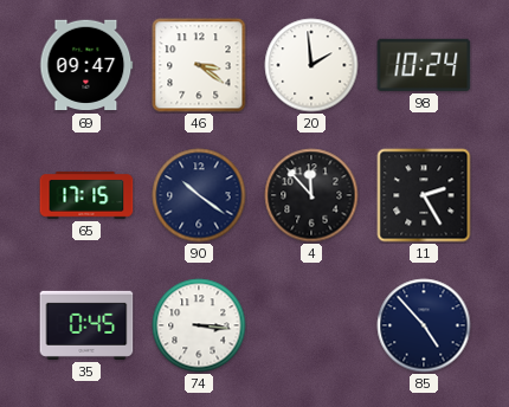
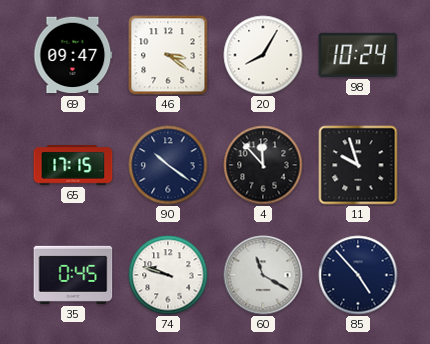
20: 1:59 -> 8:05
11: 2:25 -> 9:57
74: 3:16 -> 9:48
60: none -> 11:20
